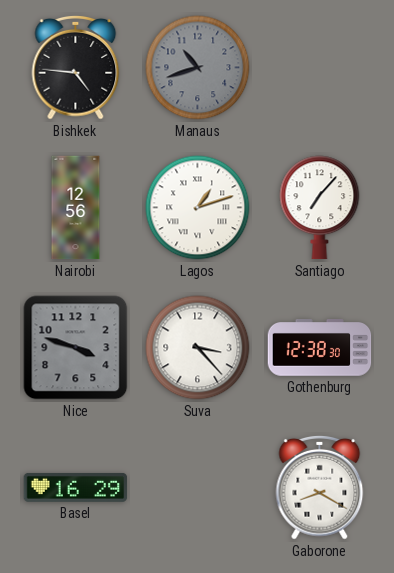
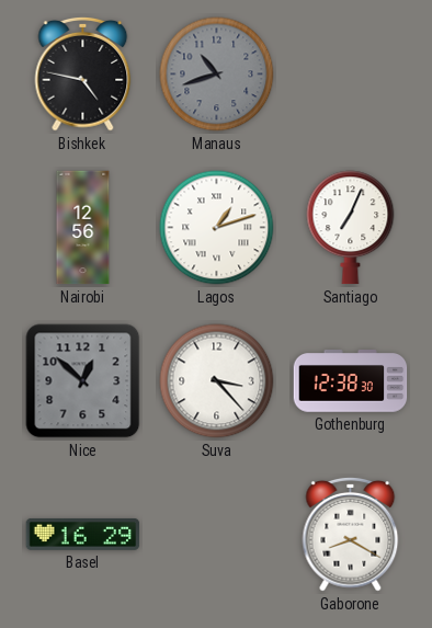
Bishkek: 4:46 -> 4:47
Santiago: 7:07 -> 7:04
Nice: 3:48 -> 12:52
